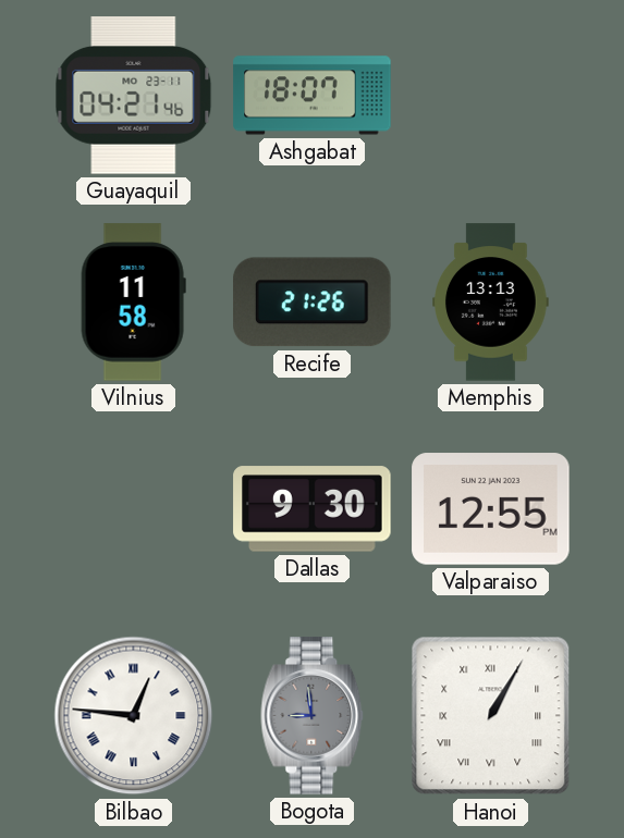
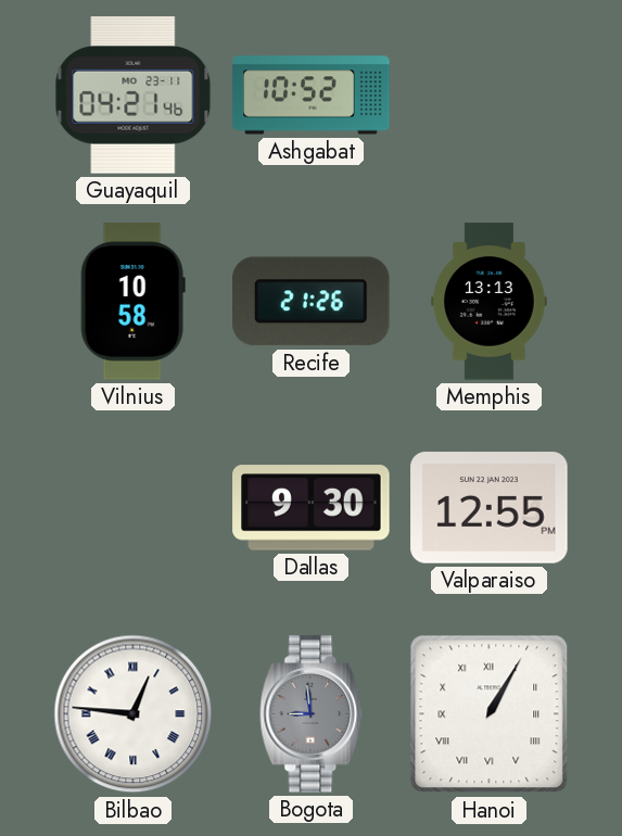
Ashgabat: 18:07 -> 10:52
Vilnius: 11:58 -> 10:58
